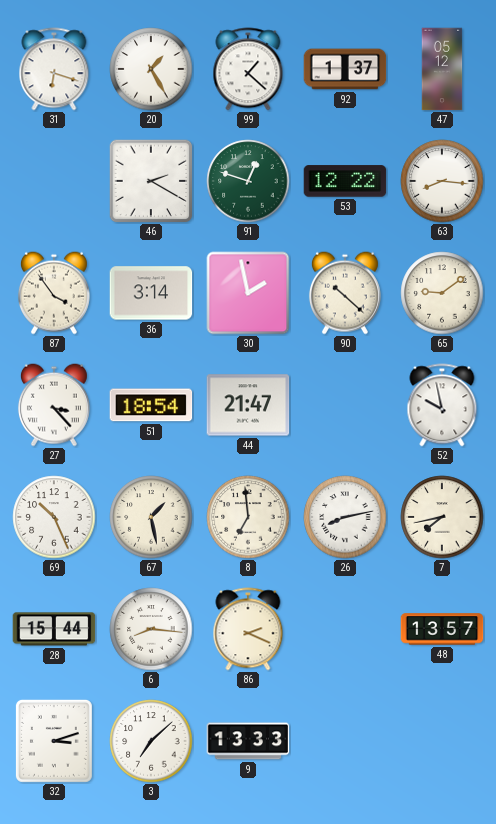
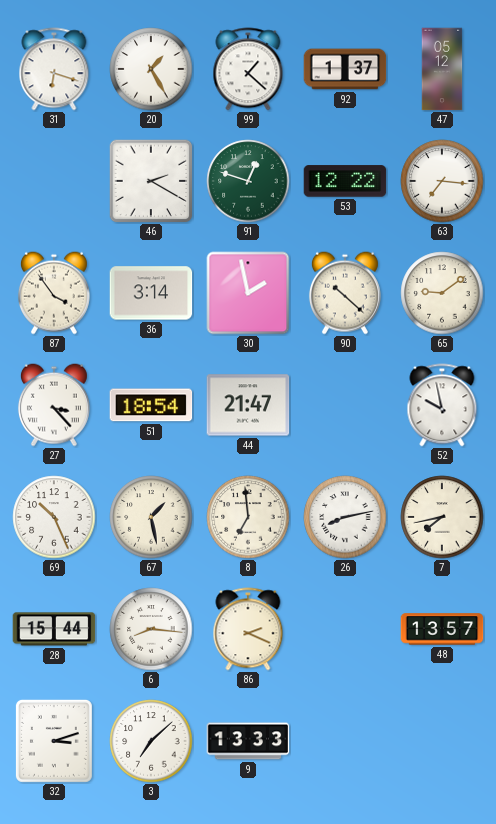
63: 8:16 -> 7:16
